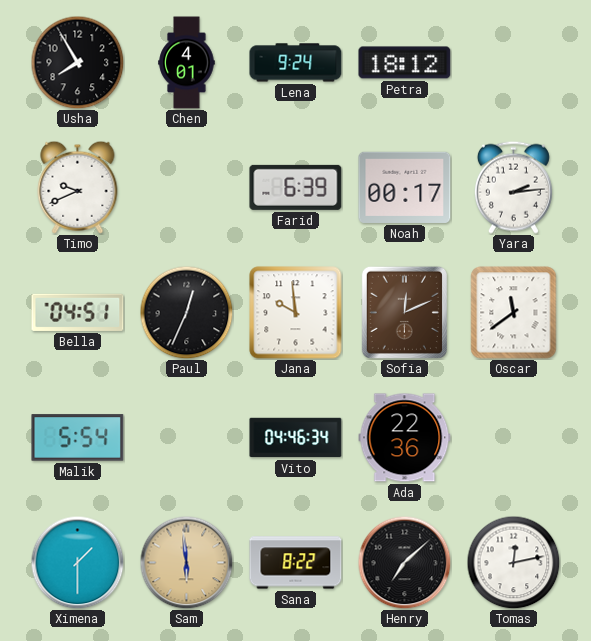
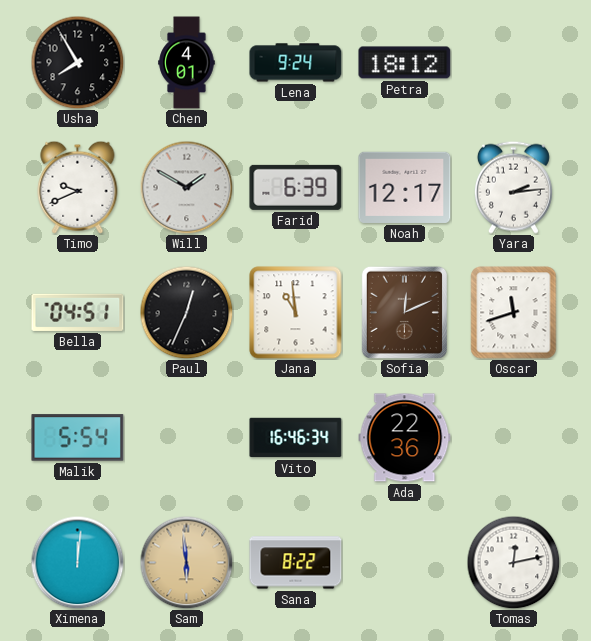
Will: none -> 1:50
Noah: 00:17 -> 12:17
Jana: 9:59 -> 10:59
Oscar: 11:39 -> 11:42
Vito: 04:46 -> 16:46
Ximena: 1:30 -> 12:01
Henry: 7:08 -> none
